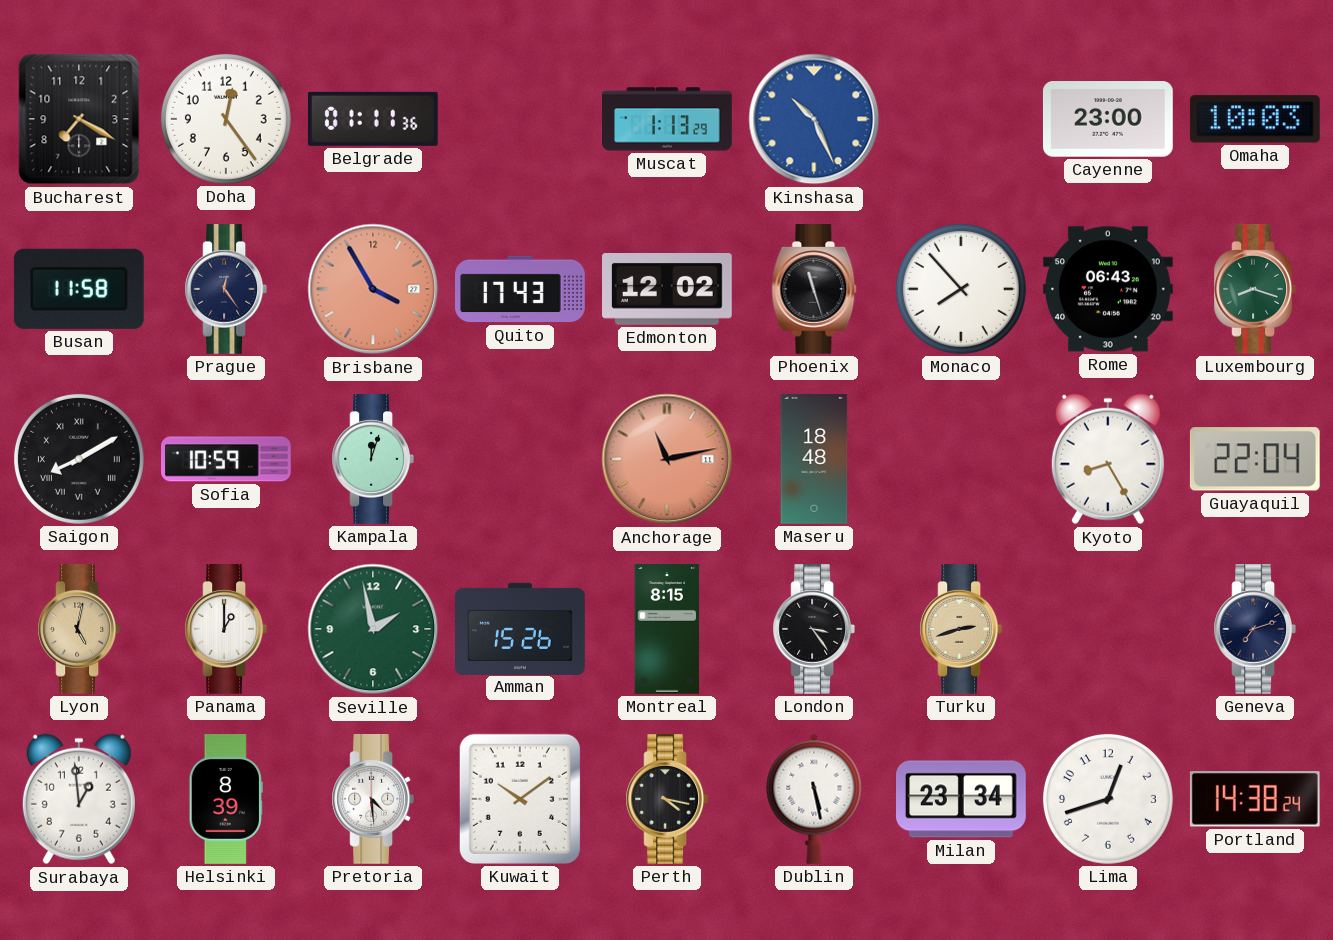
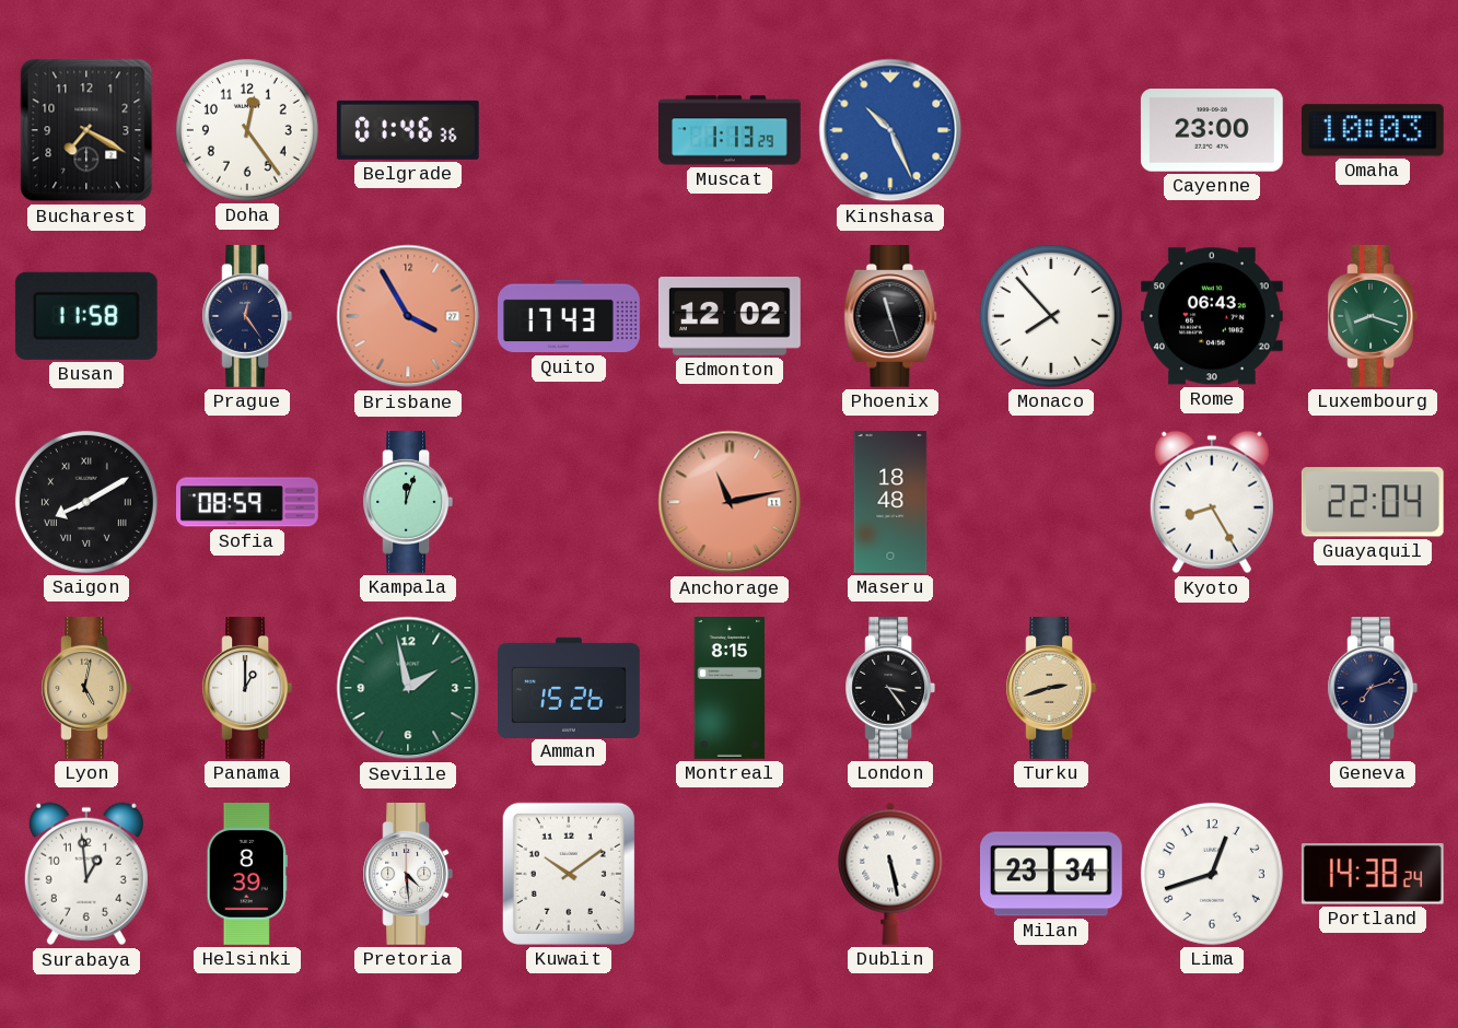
Belgrade: 01:11 -> 01:46
Sofia: 10:59 -> 08:59
Perth: 4:17 -> none
